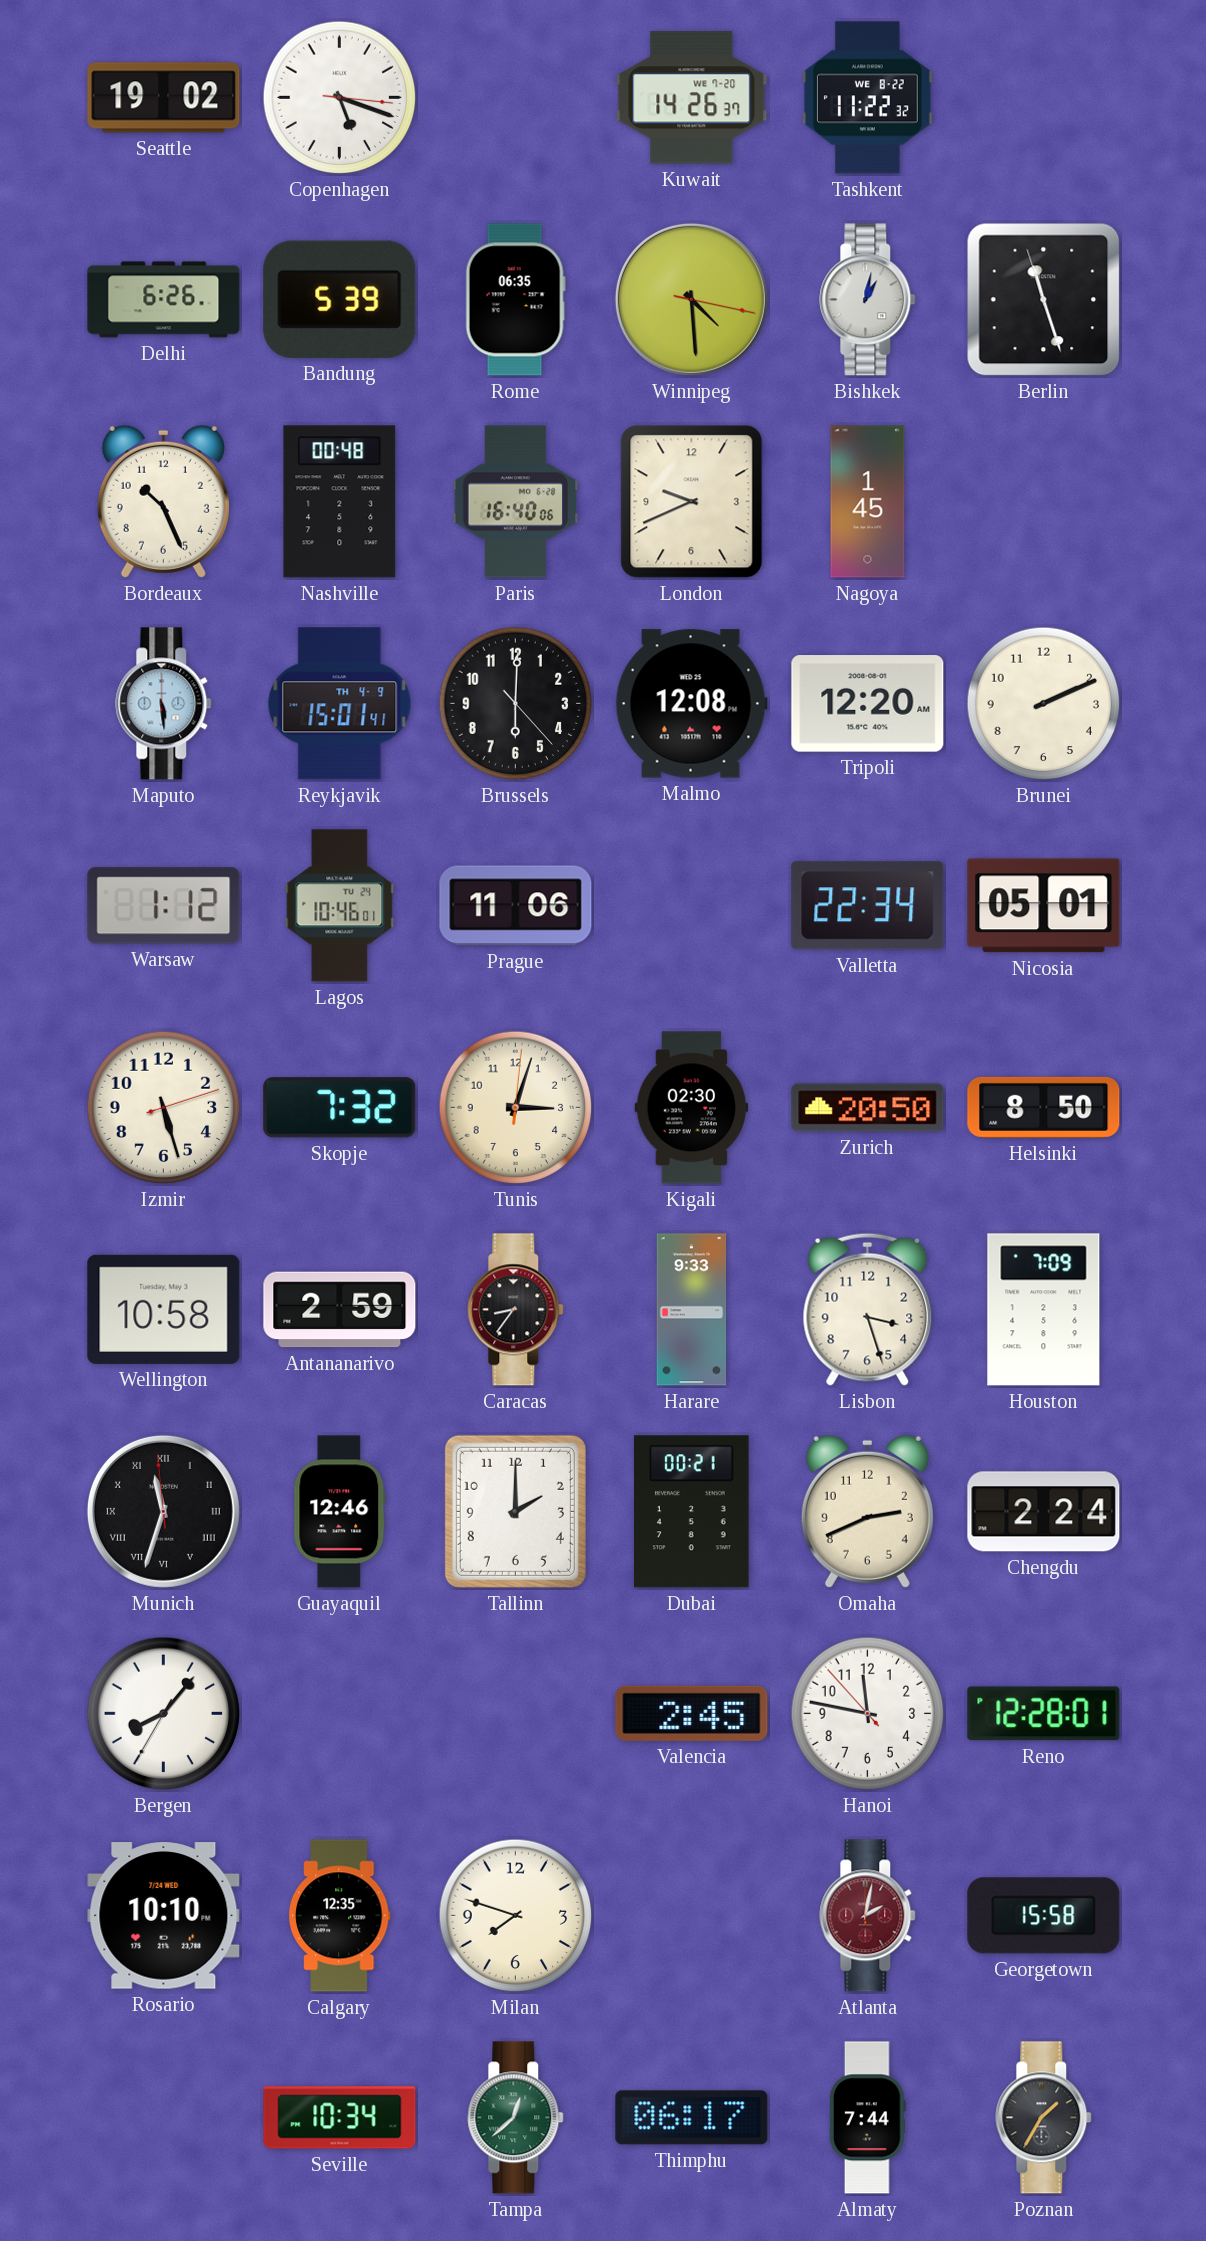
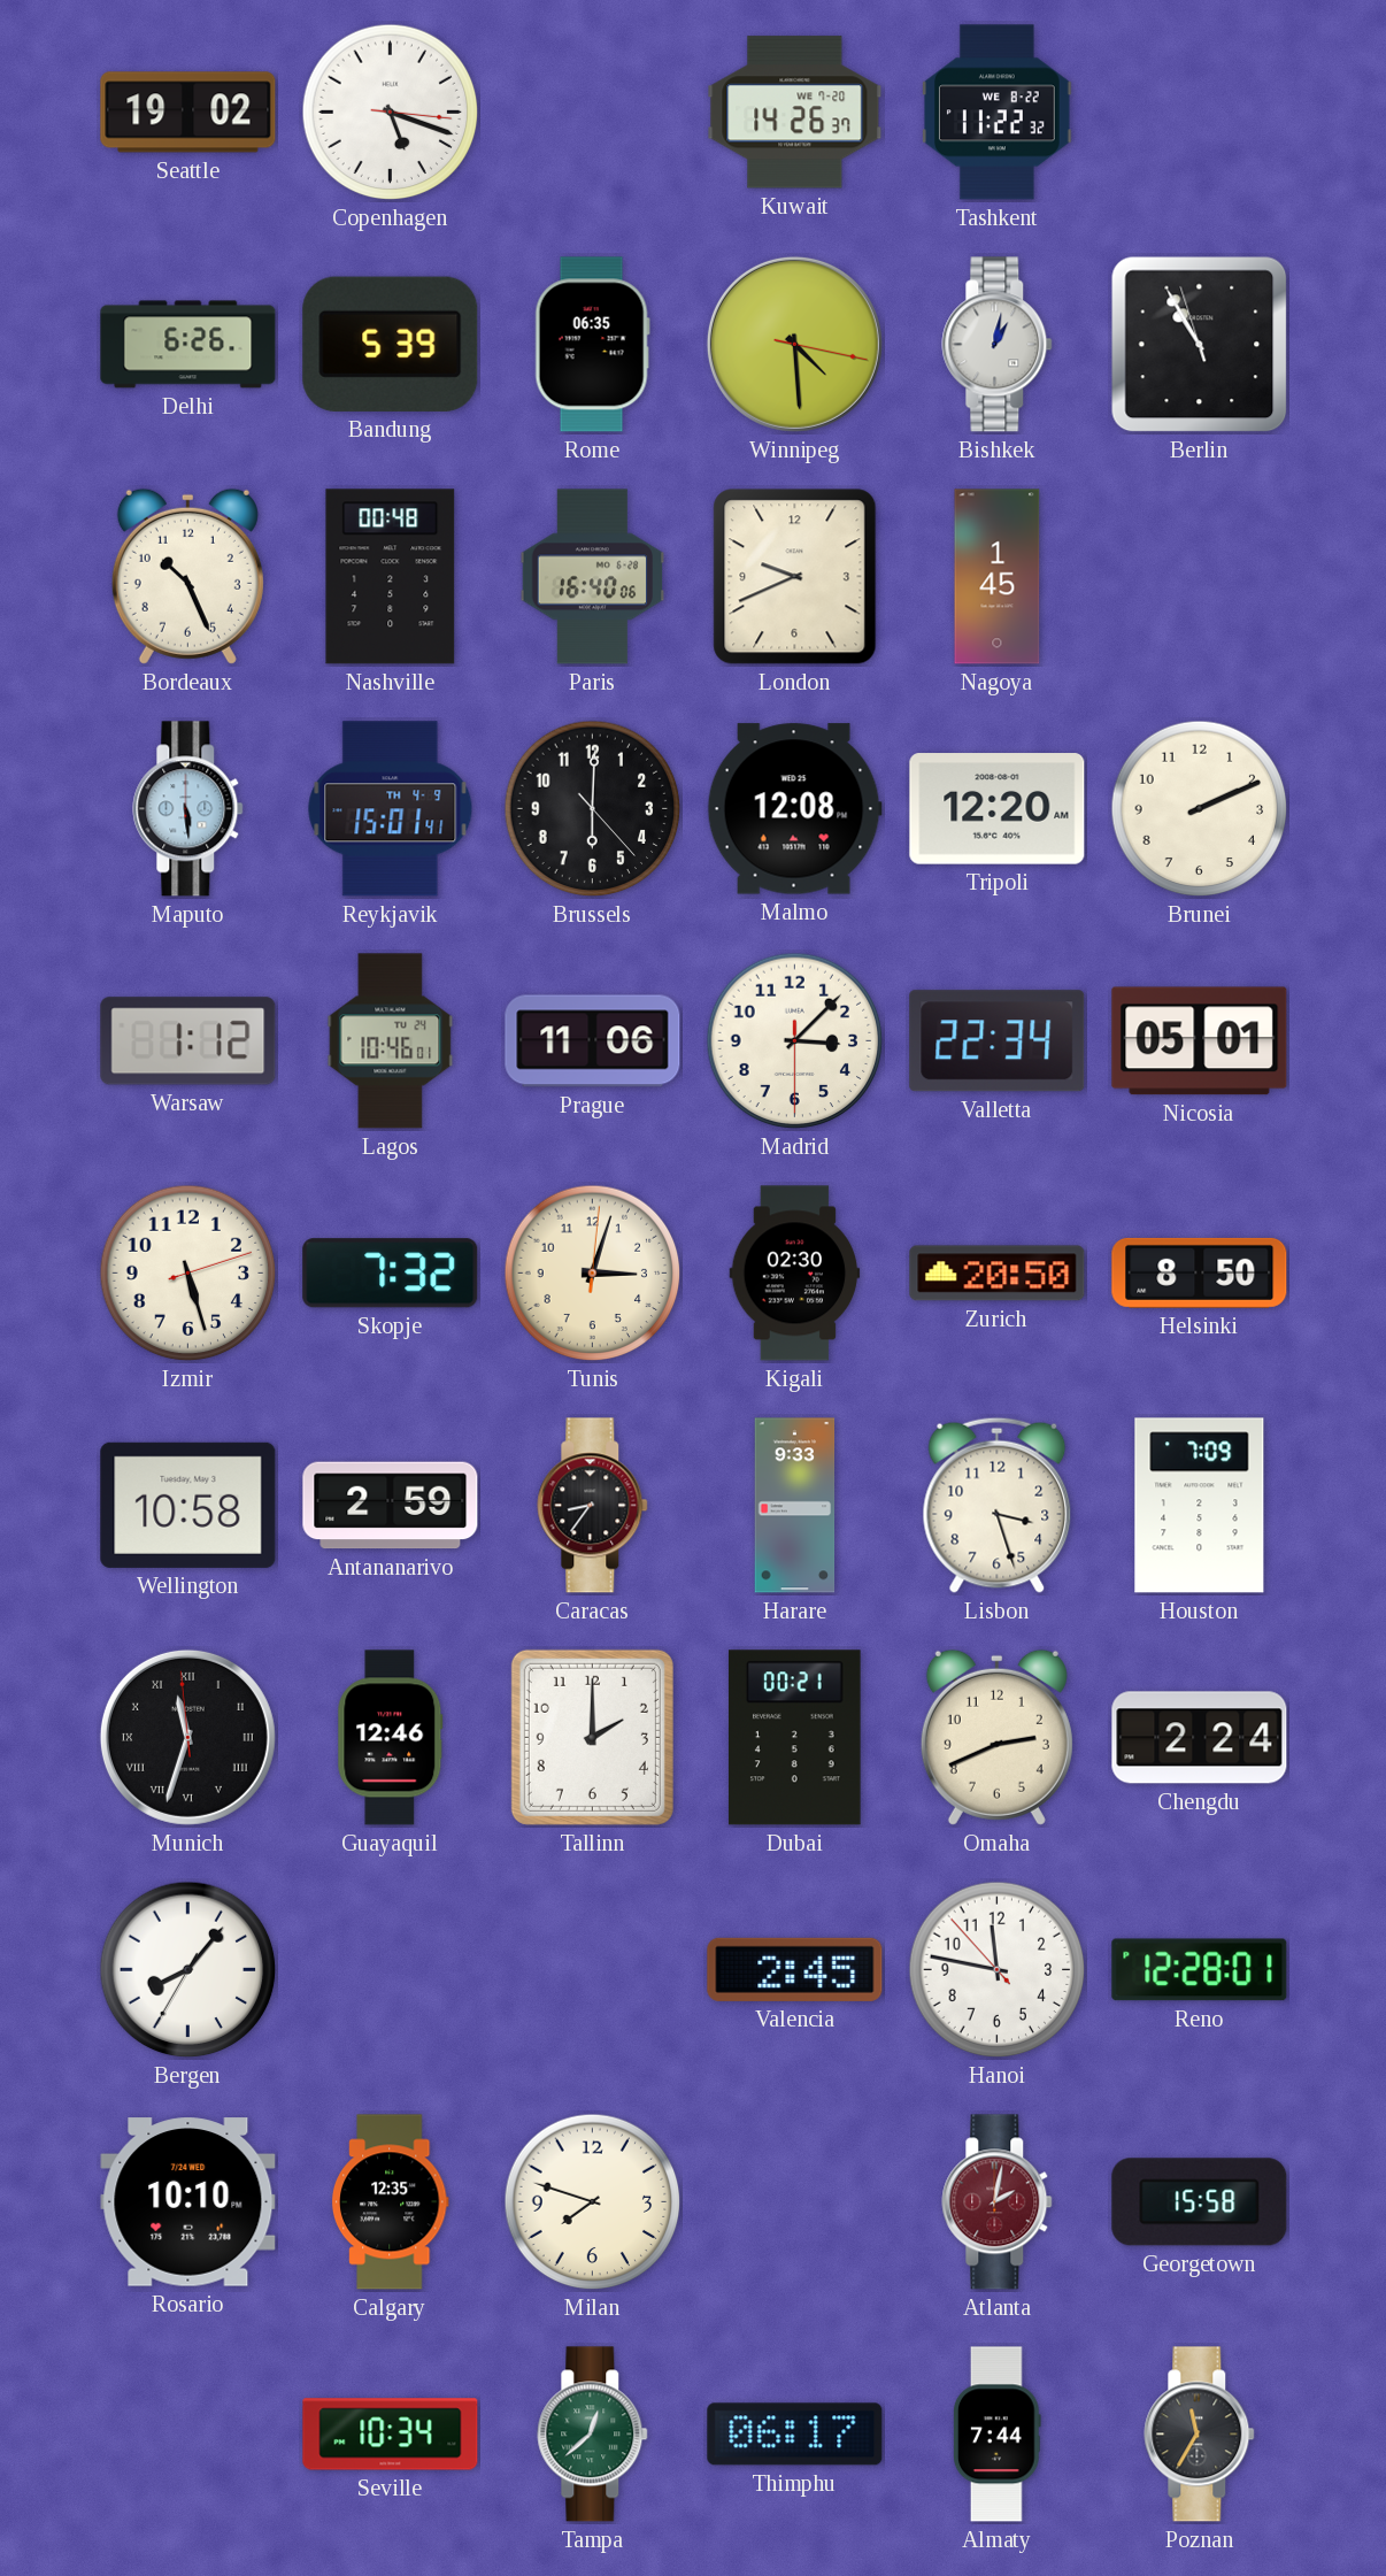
Berlin: 11:26 -> 10:54
Madrid: none -> 3:07
Poznan: 1:35 -> 11:35
